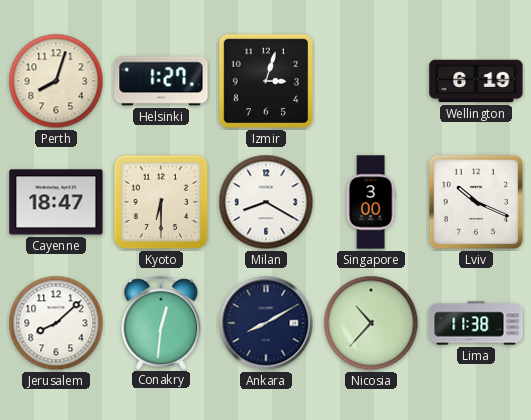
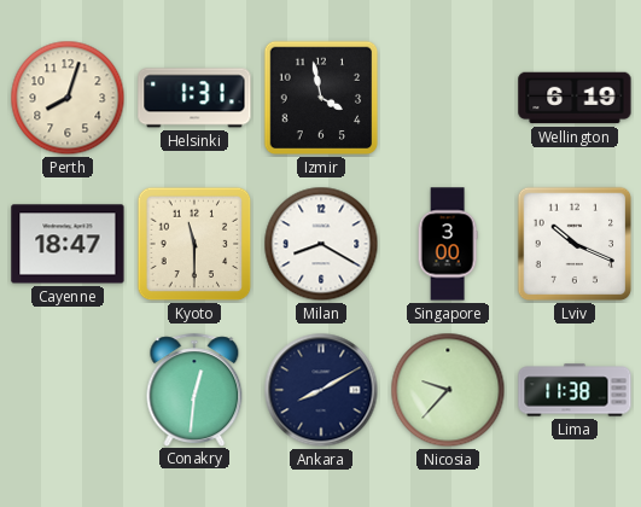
Helsinki: 1:27 -> 1:31
Izmir: 3:03 -> 3:58
Kyoto: 6:30 -> 11:30
Jerusalem: 8:08 -> none
Nicosia: 10:37 -> 9:37
